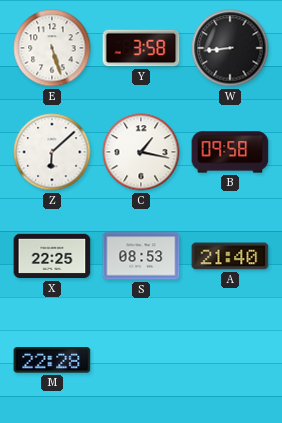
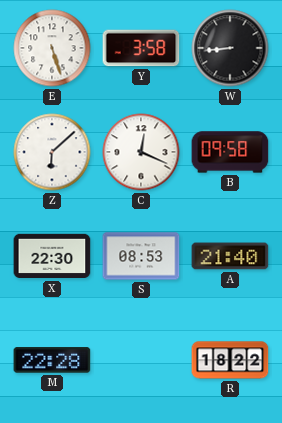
C: 1:17 -> 12:19
X: 22:25 -> 22:30
R: none -> 18:22
